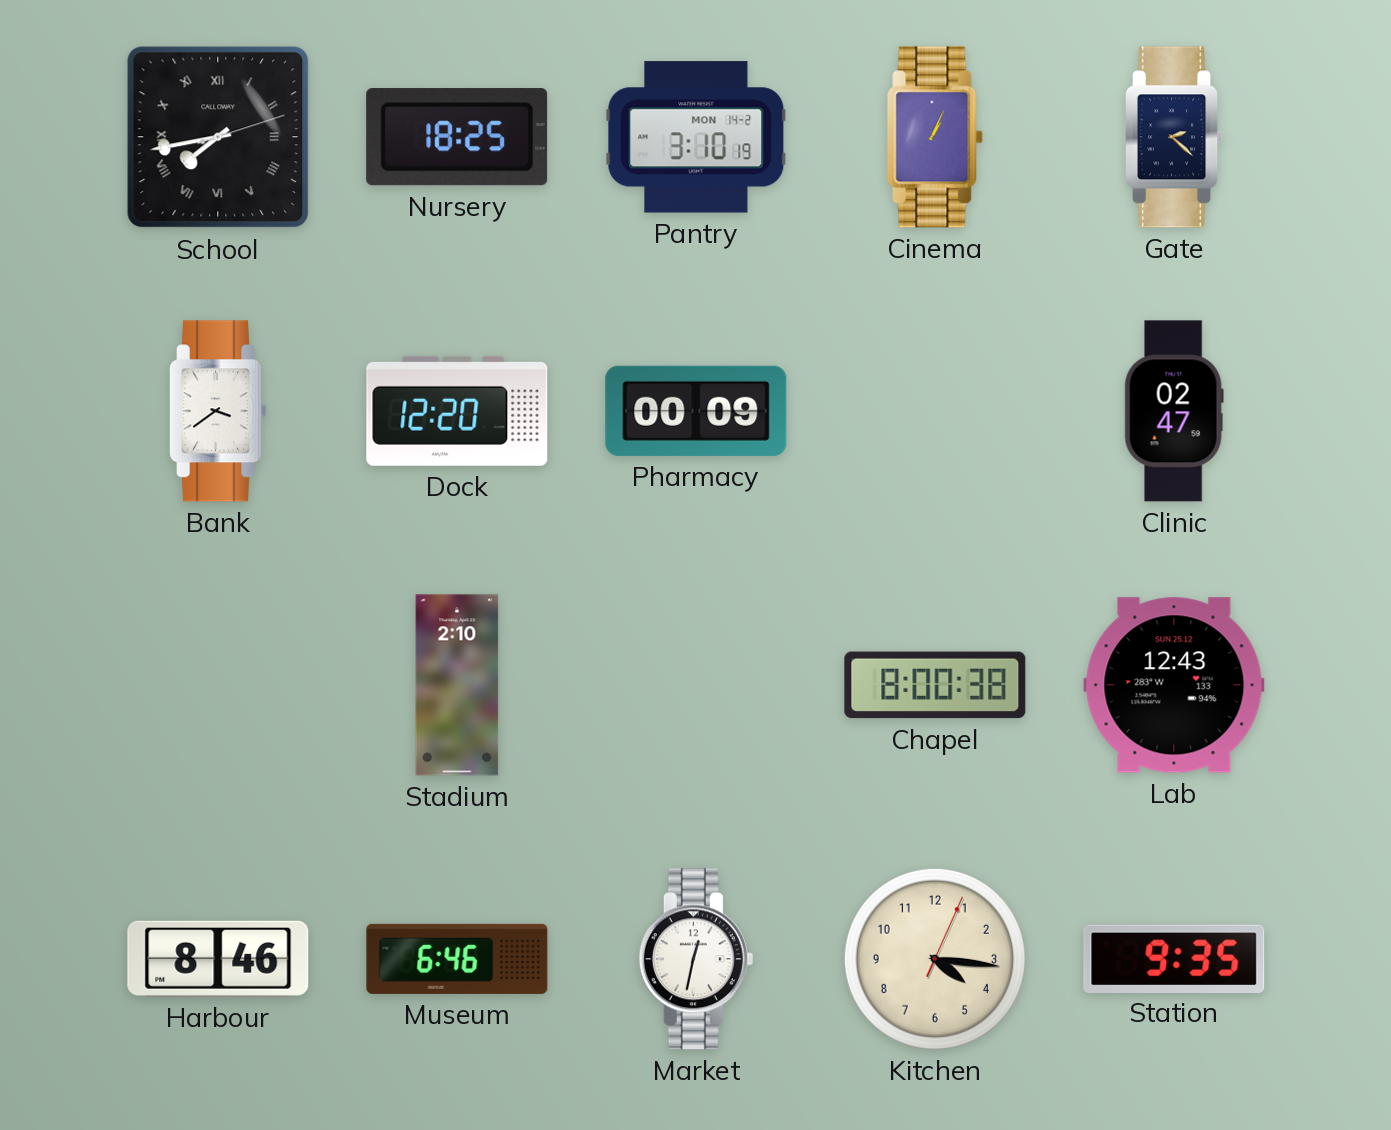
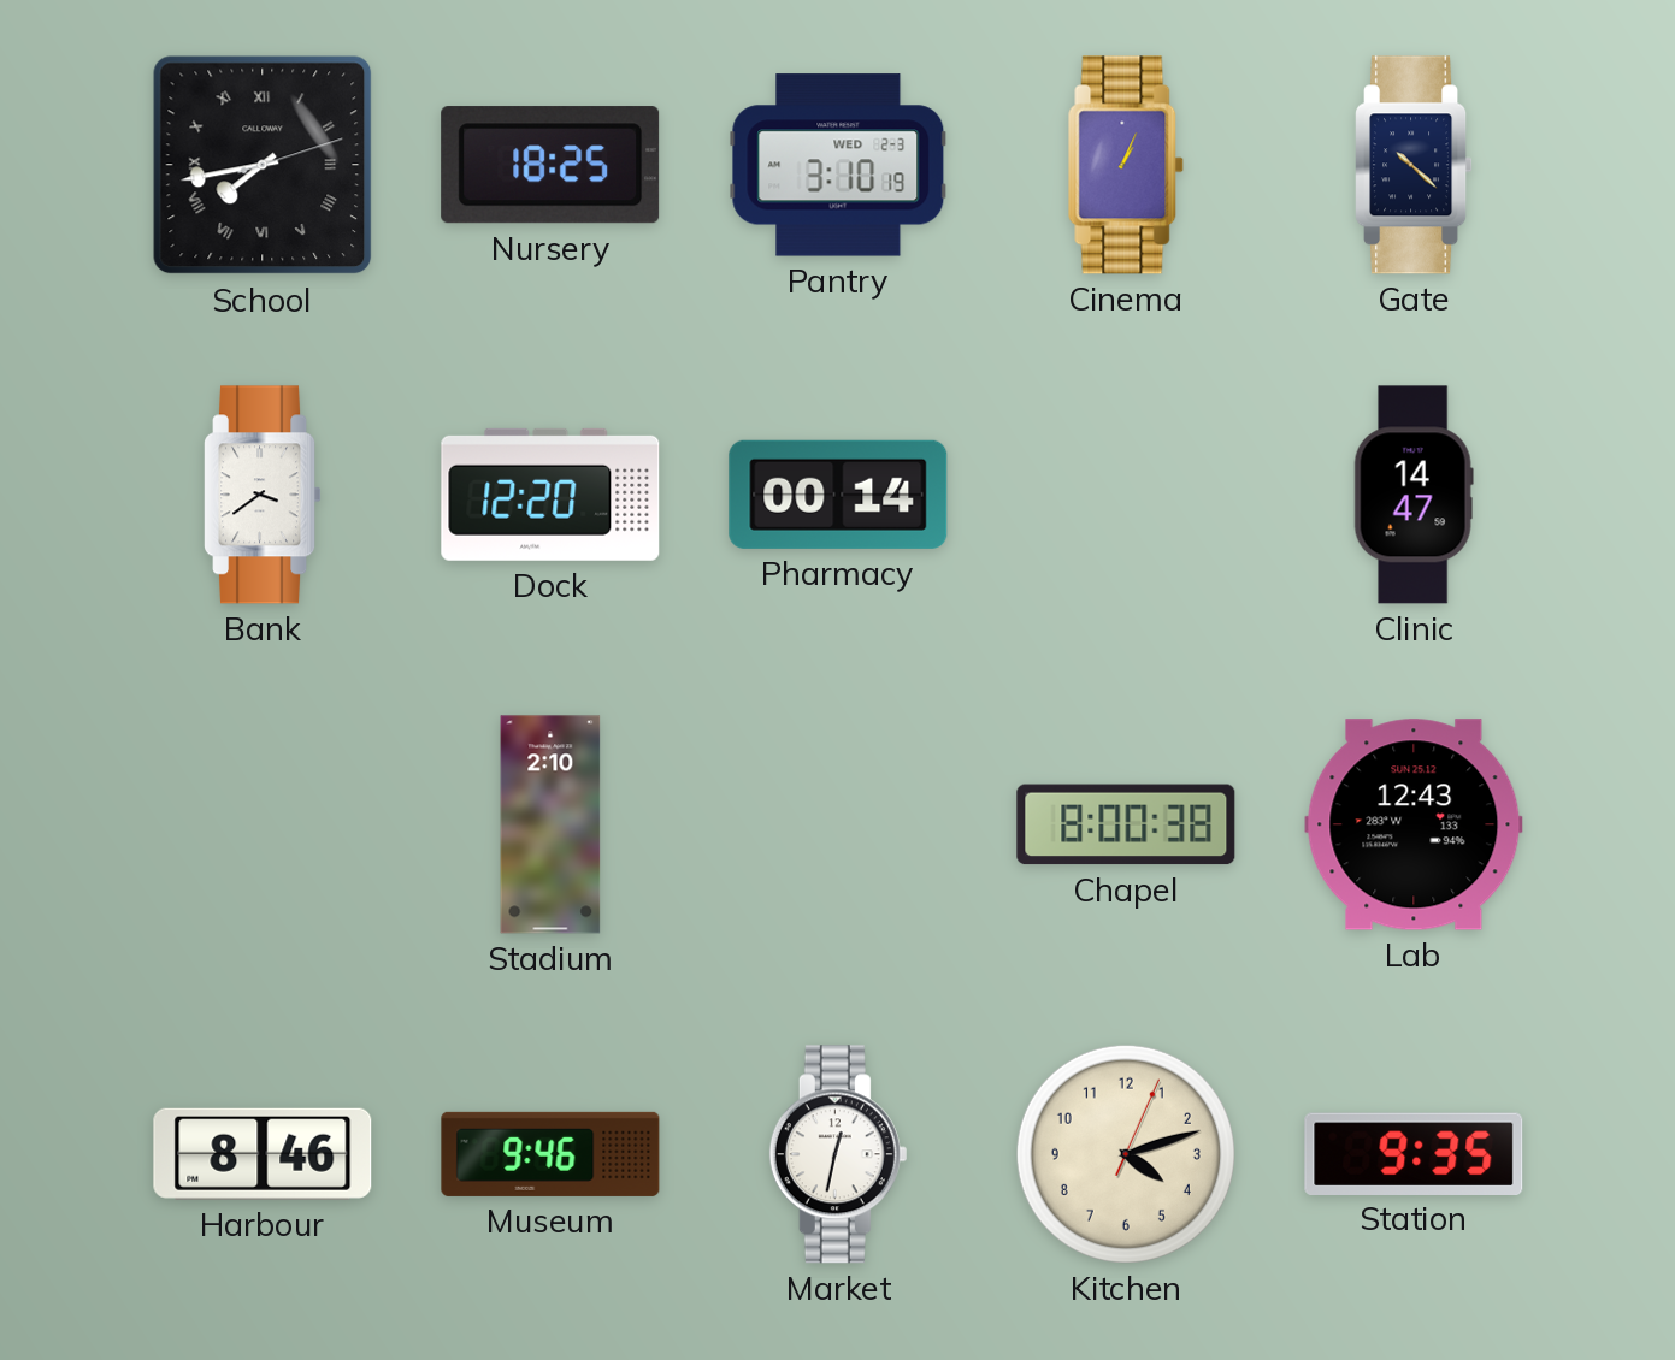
Pantry date: MON 14-2 -> WED 2-3
Gate: 2:22 -> 10:22
Pharmacy: 00:09 -> 00:14
Clinic: 02:47 -> 14:47
Museum: 6:46 -> 9:46
Kitchen: 4:16 -> 4:12
